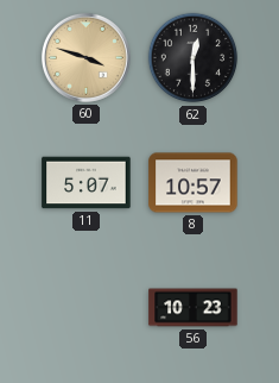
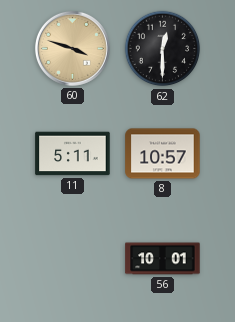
11: 5:07 -> 5:11
56: 10:23 -> 10:01
